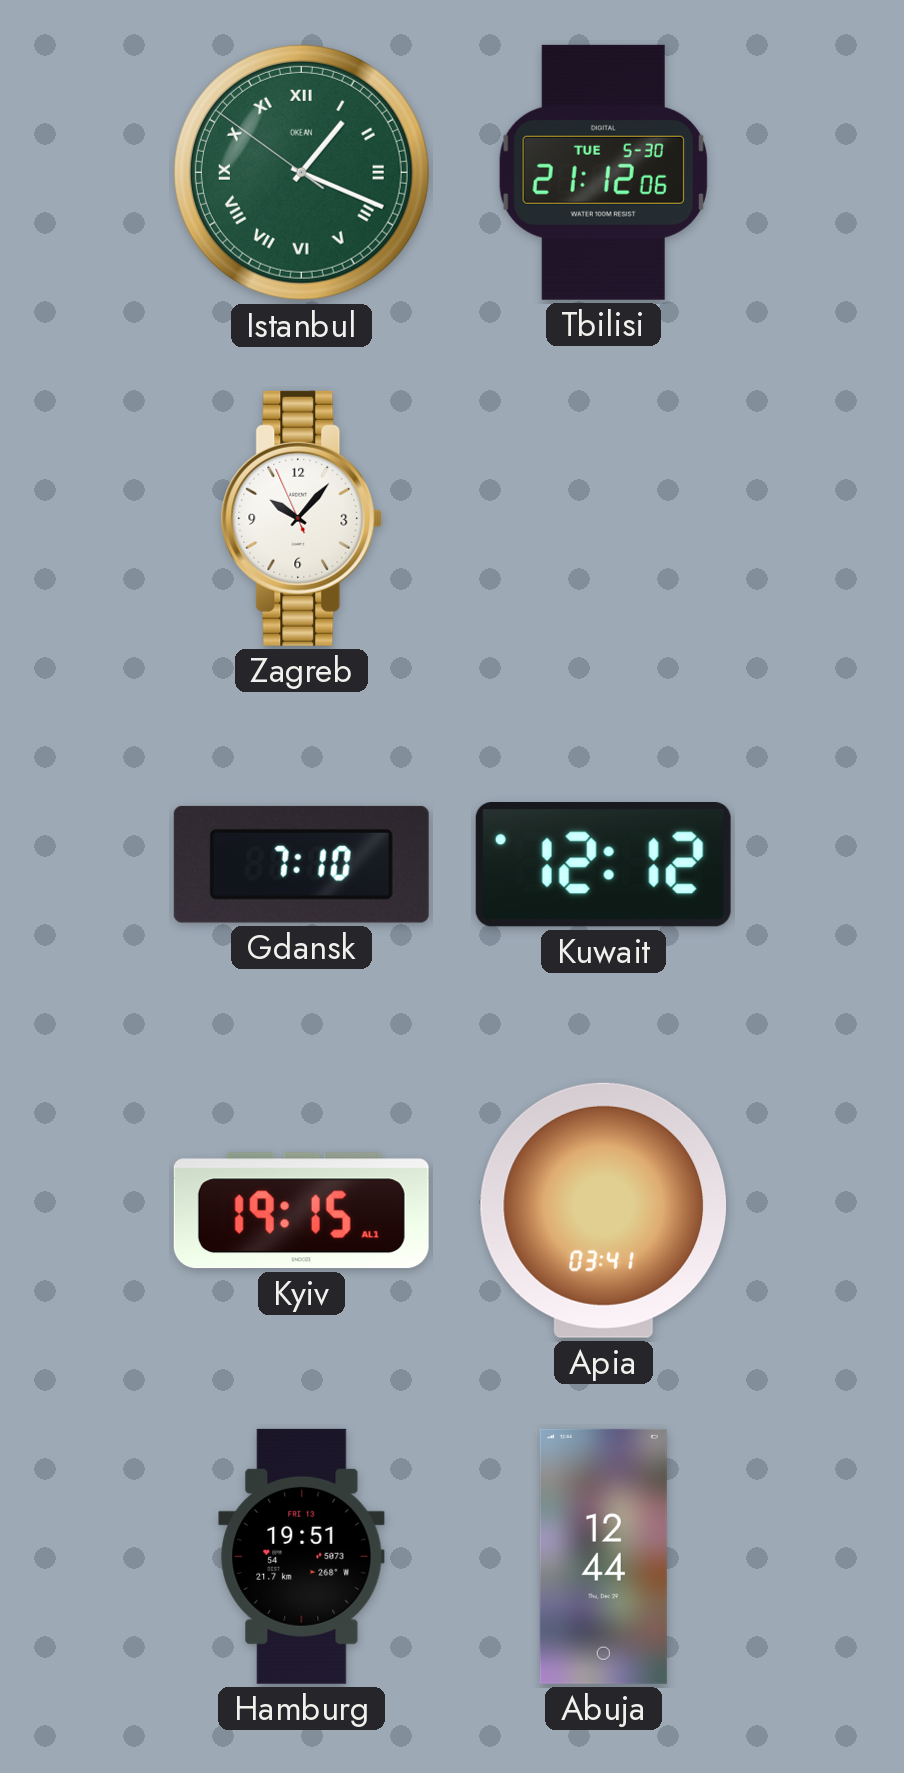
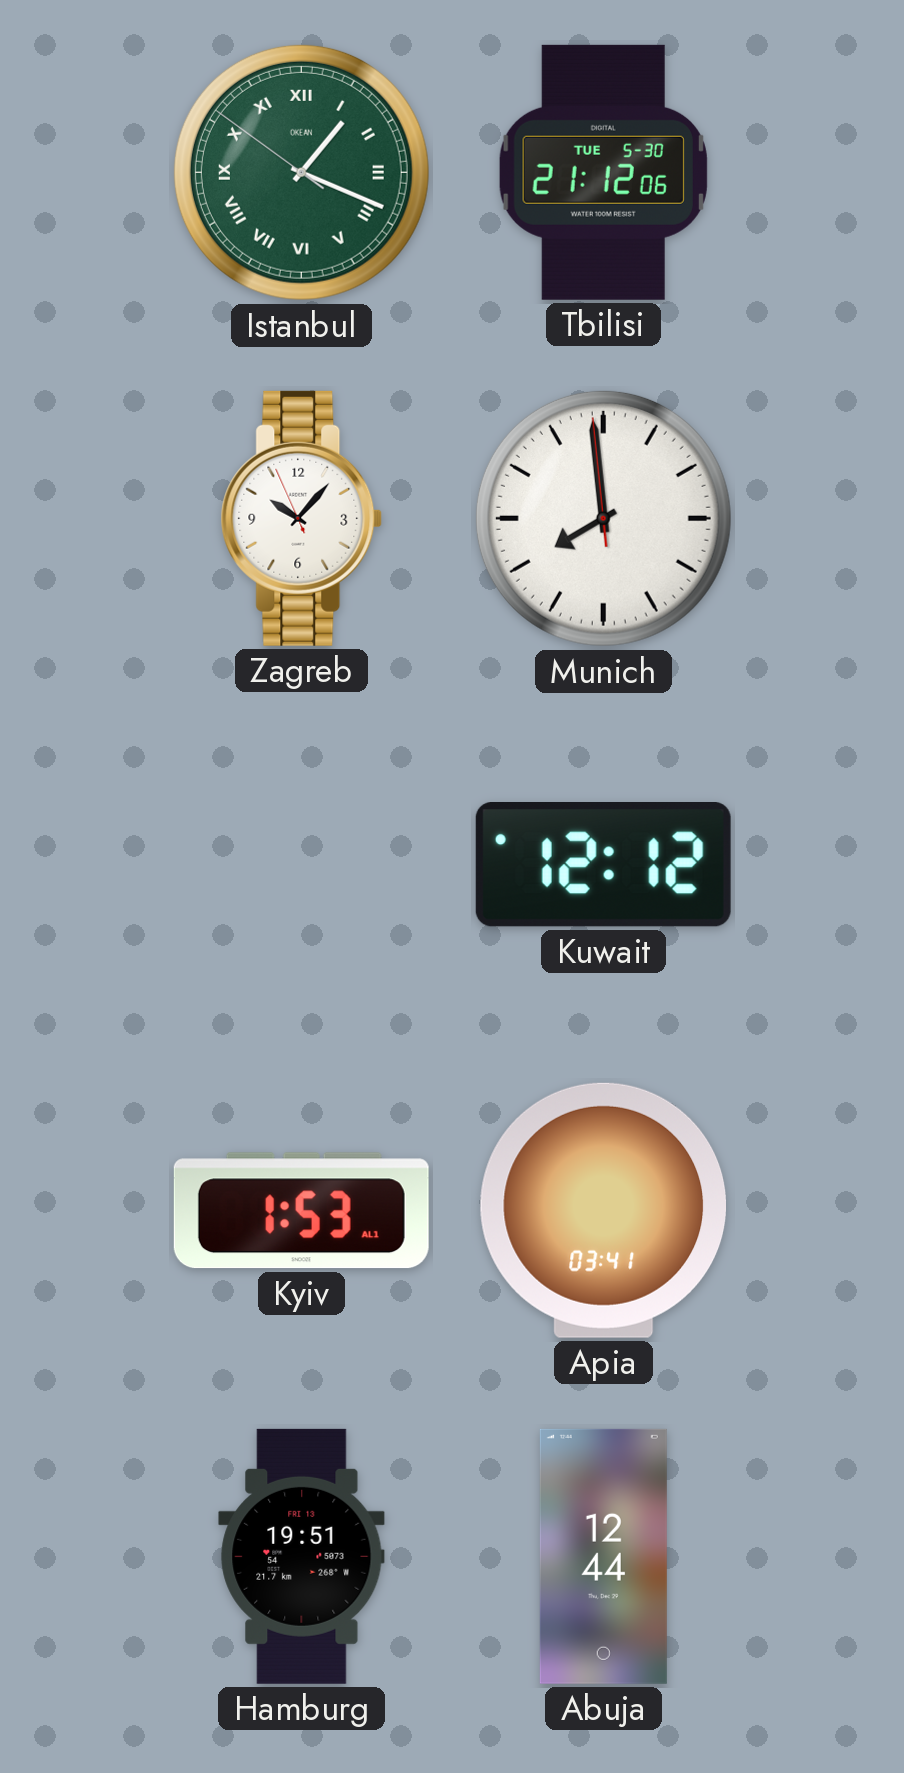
Munich: none -> 7:58
Gdansk: 7:10 -> none
Kyiv: 19:15 -> 1:53
